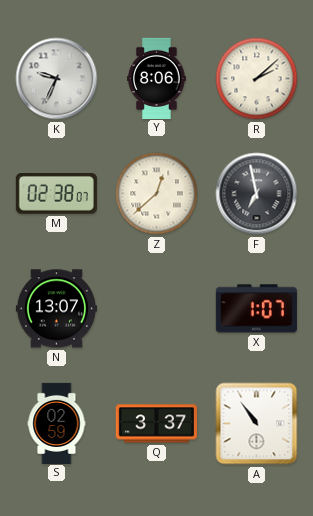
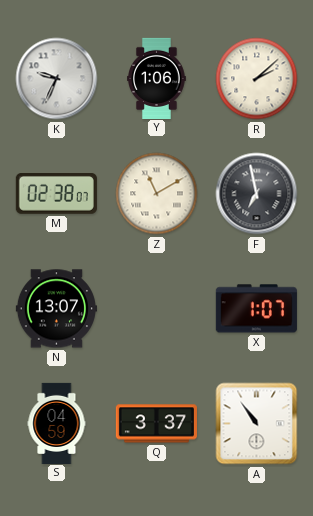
Y: 8:06 -> 1:06
Z: 12:38 -> 11:10
S: 02:59 -> 04:59
